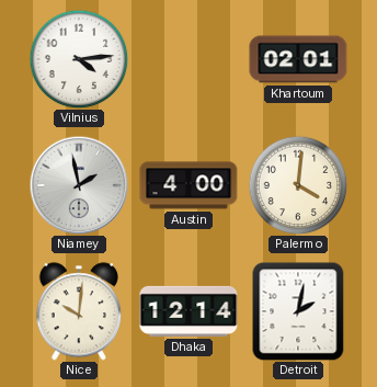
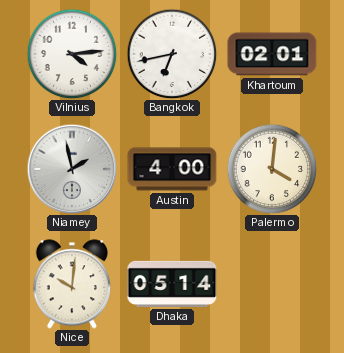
Bangkok: none -> 6:43
Dhaka: 12:14 -> 05:14
Detroit: 2:02 -> none
